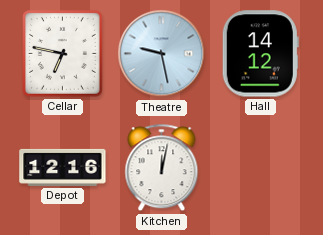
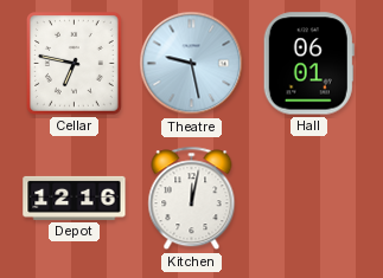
Hall: 14:12 -> 06:01
